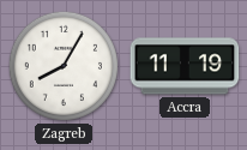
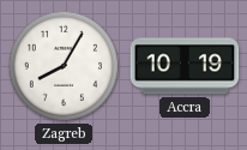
Accra: 11:19 -> 10:19
